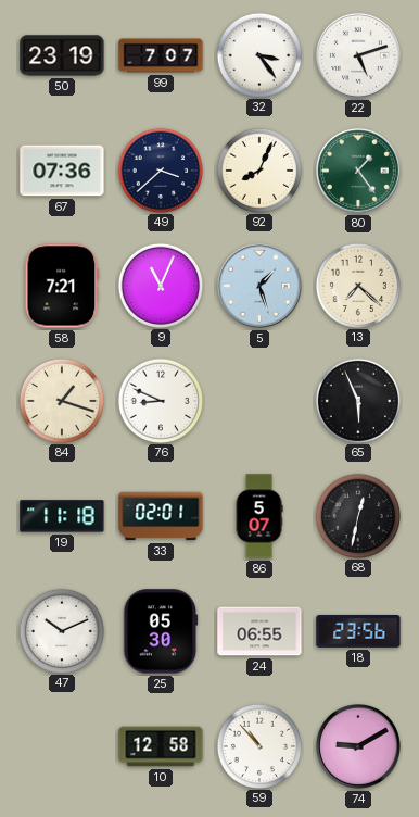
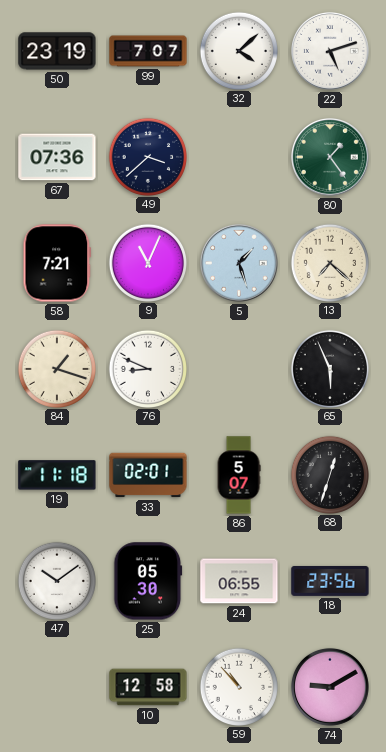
32: 3:24 -> 4:08
92: 8:04 -> none
68: 12:32 -> 12:33
47: 10:11 -> 10:09
